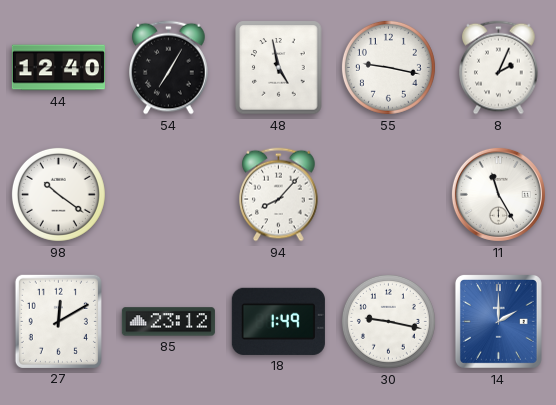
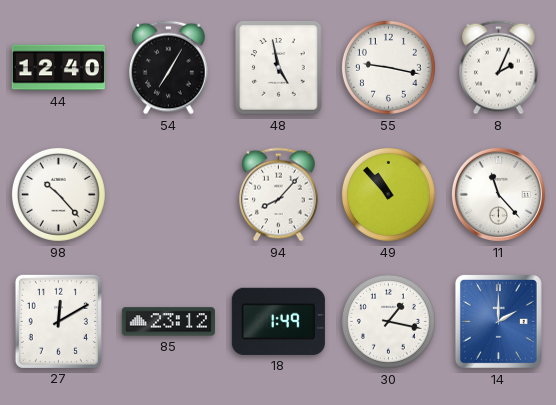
98: 10:21 -> 10:23
49: none -> 10:53
11: 11:25 -> 11:23
30: 9:17 -> 1:17
